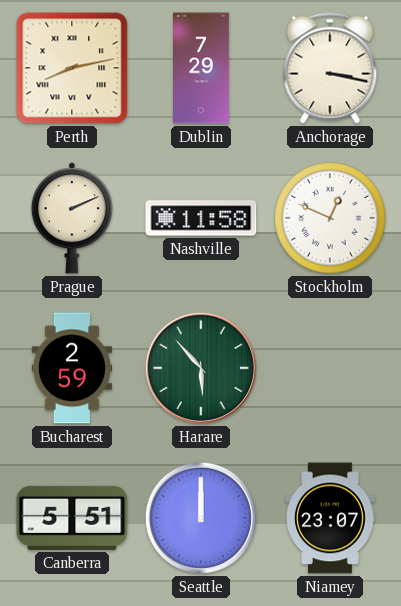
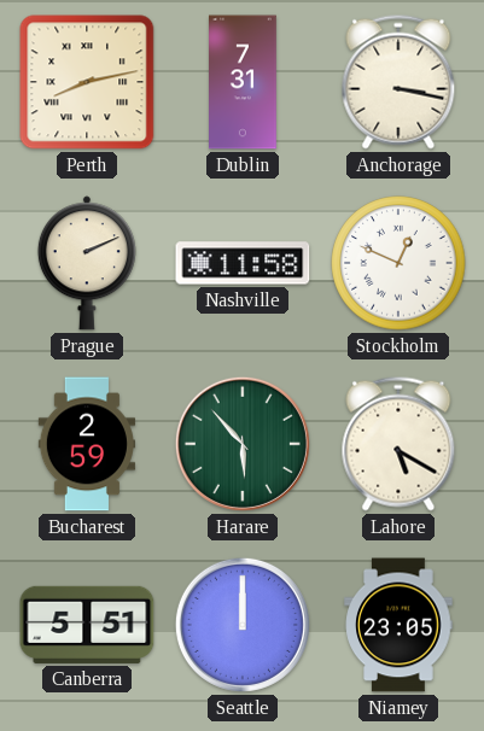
Dublin: 7:29 -> 7:31
Lahore: none -> 5:20
Niamey: 23:07 -> 23:05
